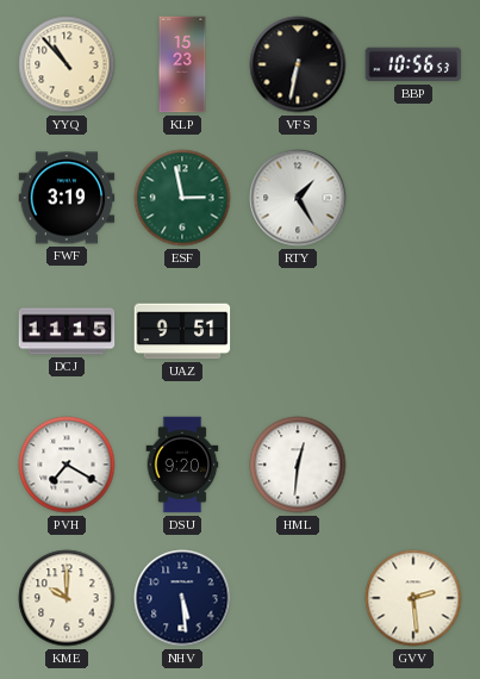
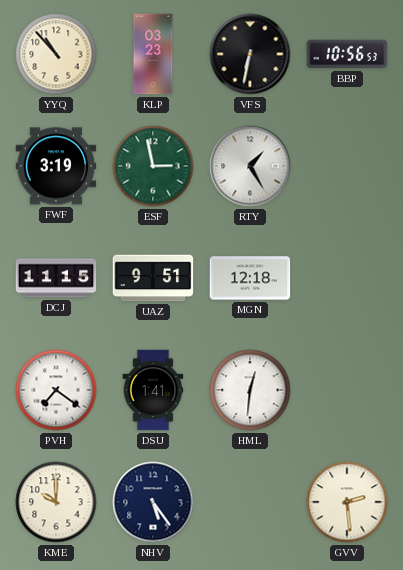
KLP: 15:23 -> 03:23
MGN: none -> 12:18
PVH: 7:20 -> 7:21
DSU: 9:20 -> 1:41
NHV: 5:29 -> 5:24
